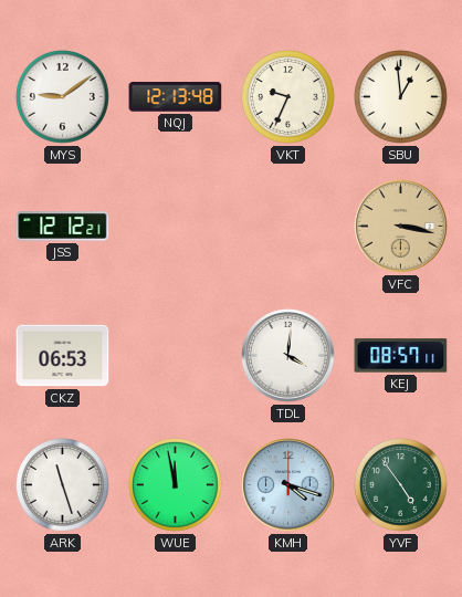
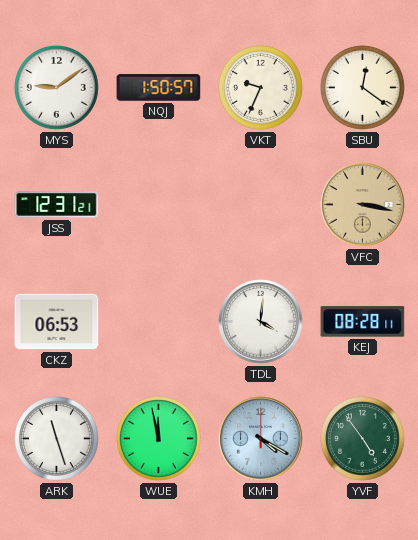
NQJ: 12:13 -> 1:50
SBU: 12:59 -> 12:21
JSS: 12:12 -> 12:31
KEJ: 08:57 -> 08:28
KMH: 4:18 -> 4:20
